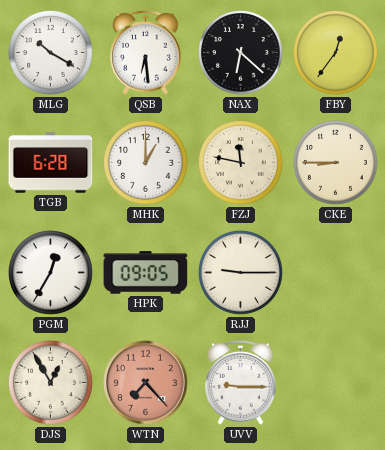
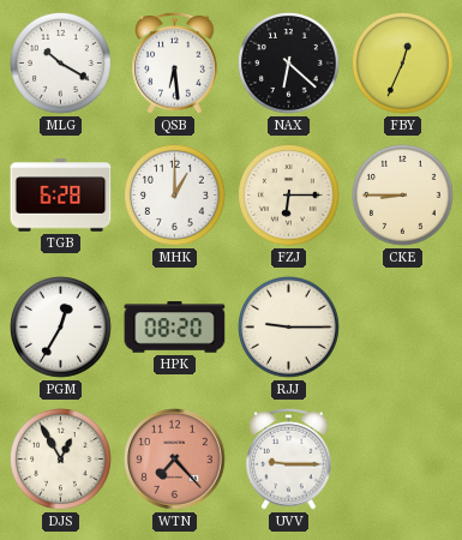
FBY: 12:36 -> 12:34
FZJ: 11:47 -> 6:15
HPK: 09:05 -> 08:20
